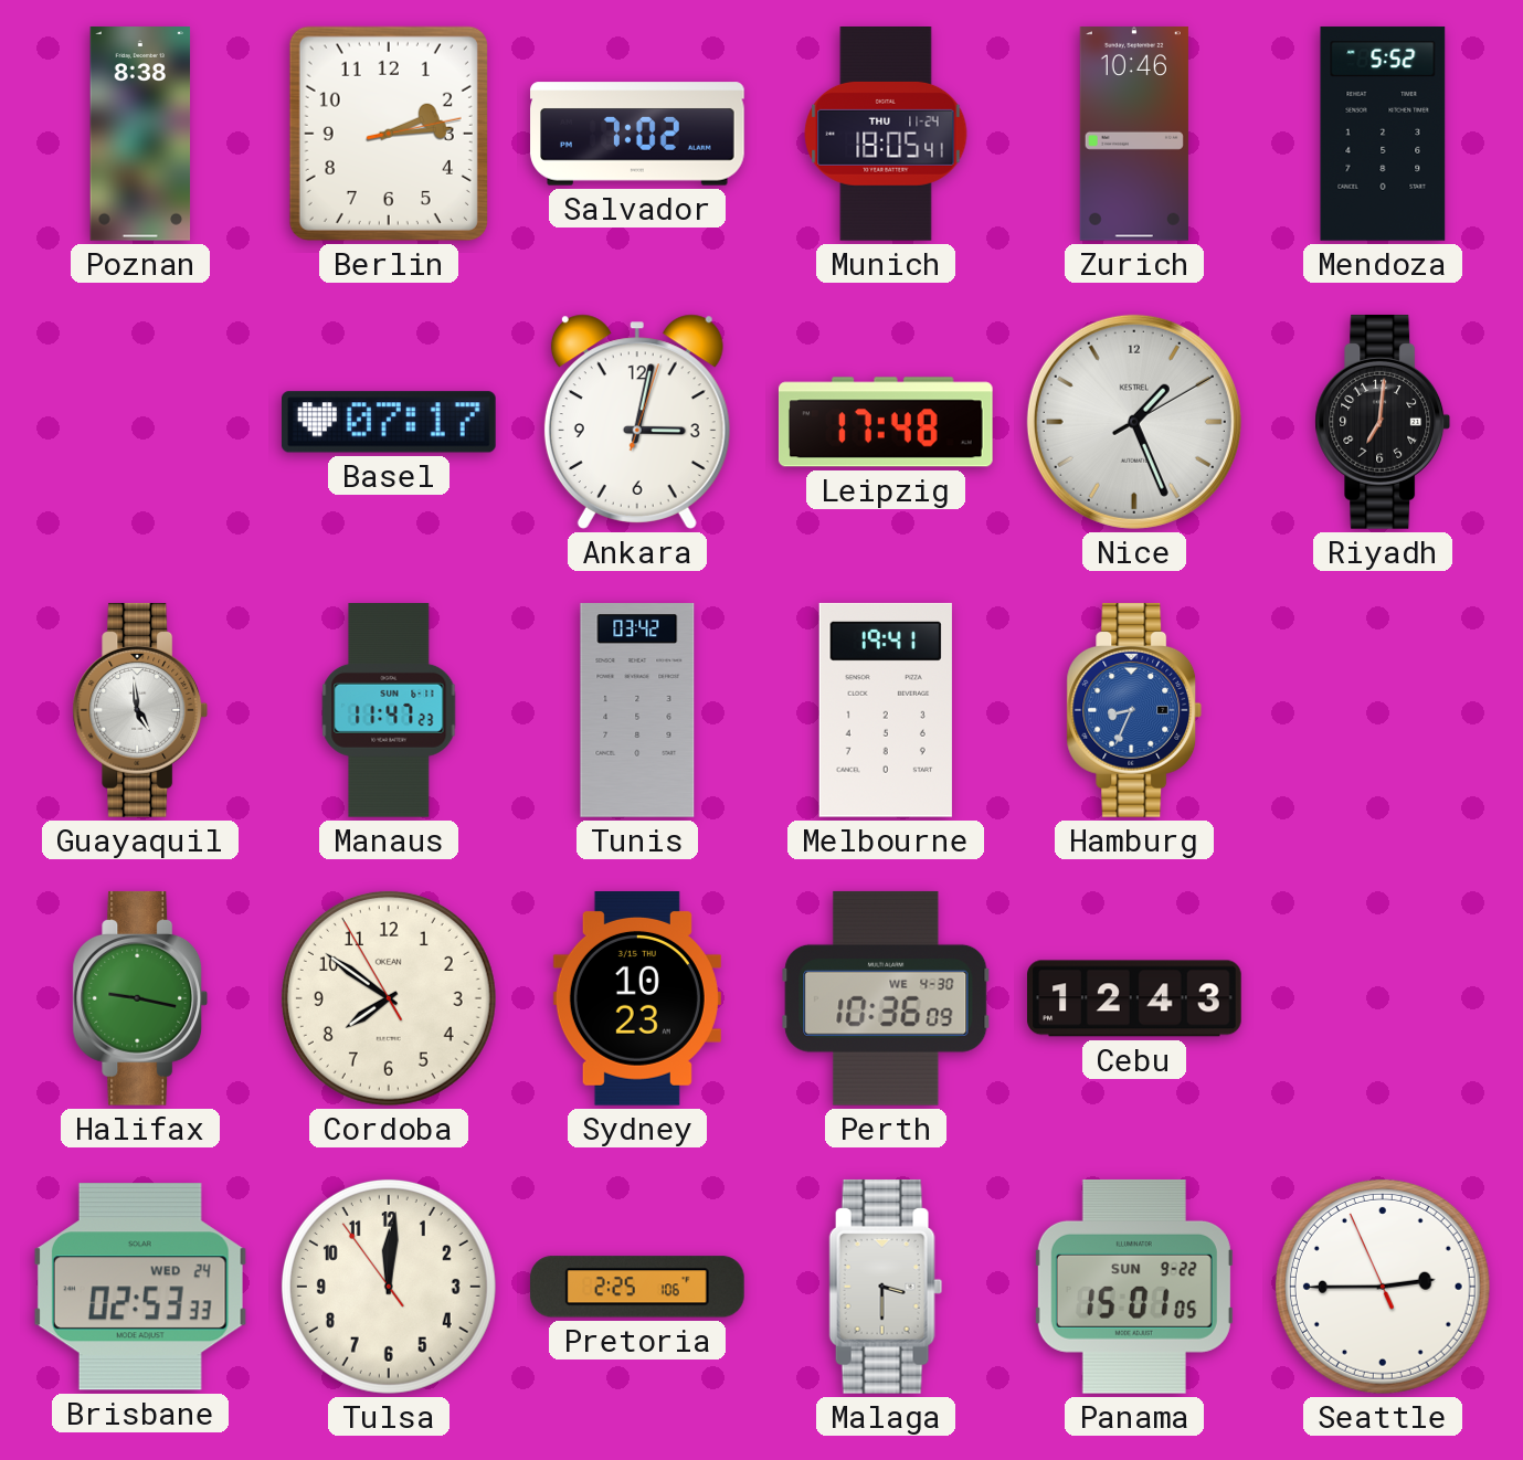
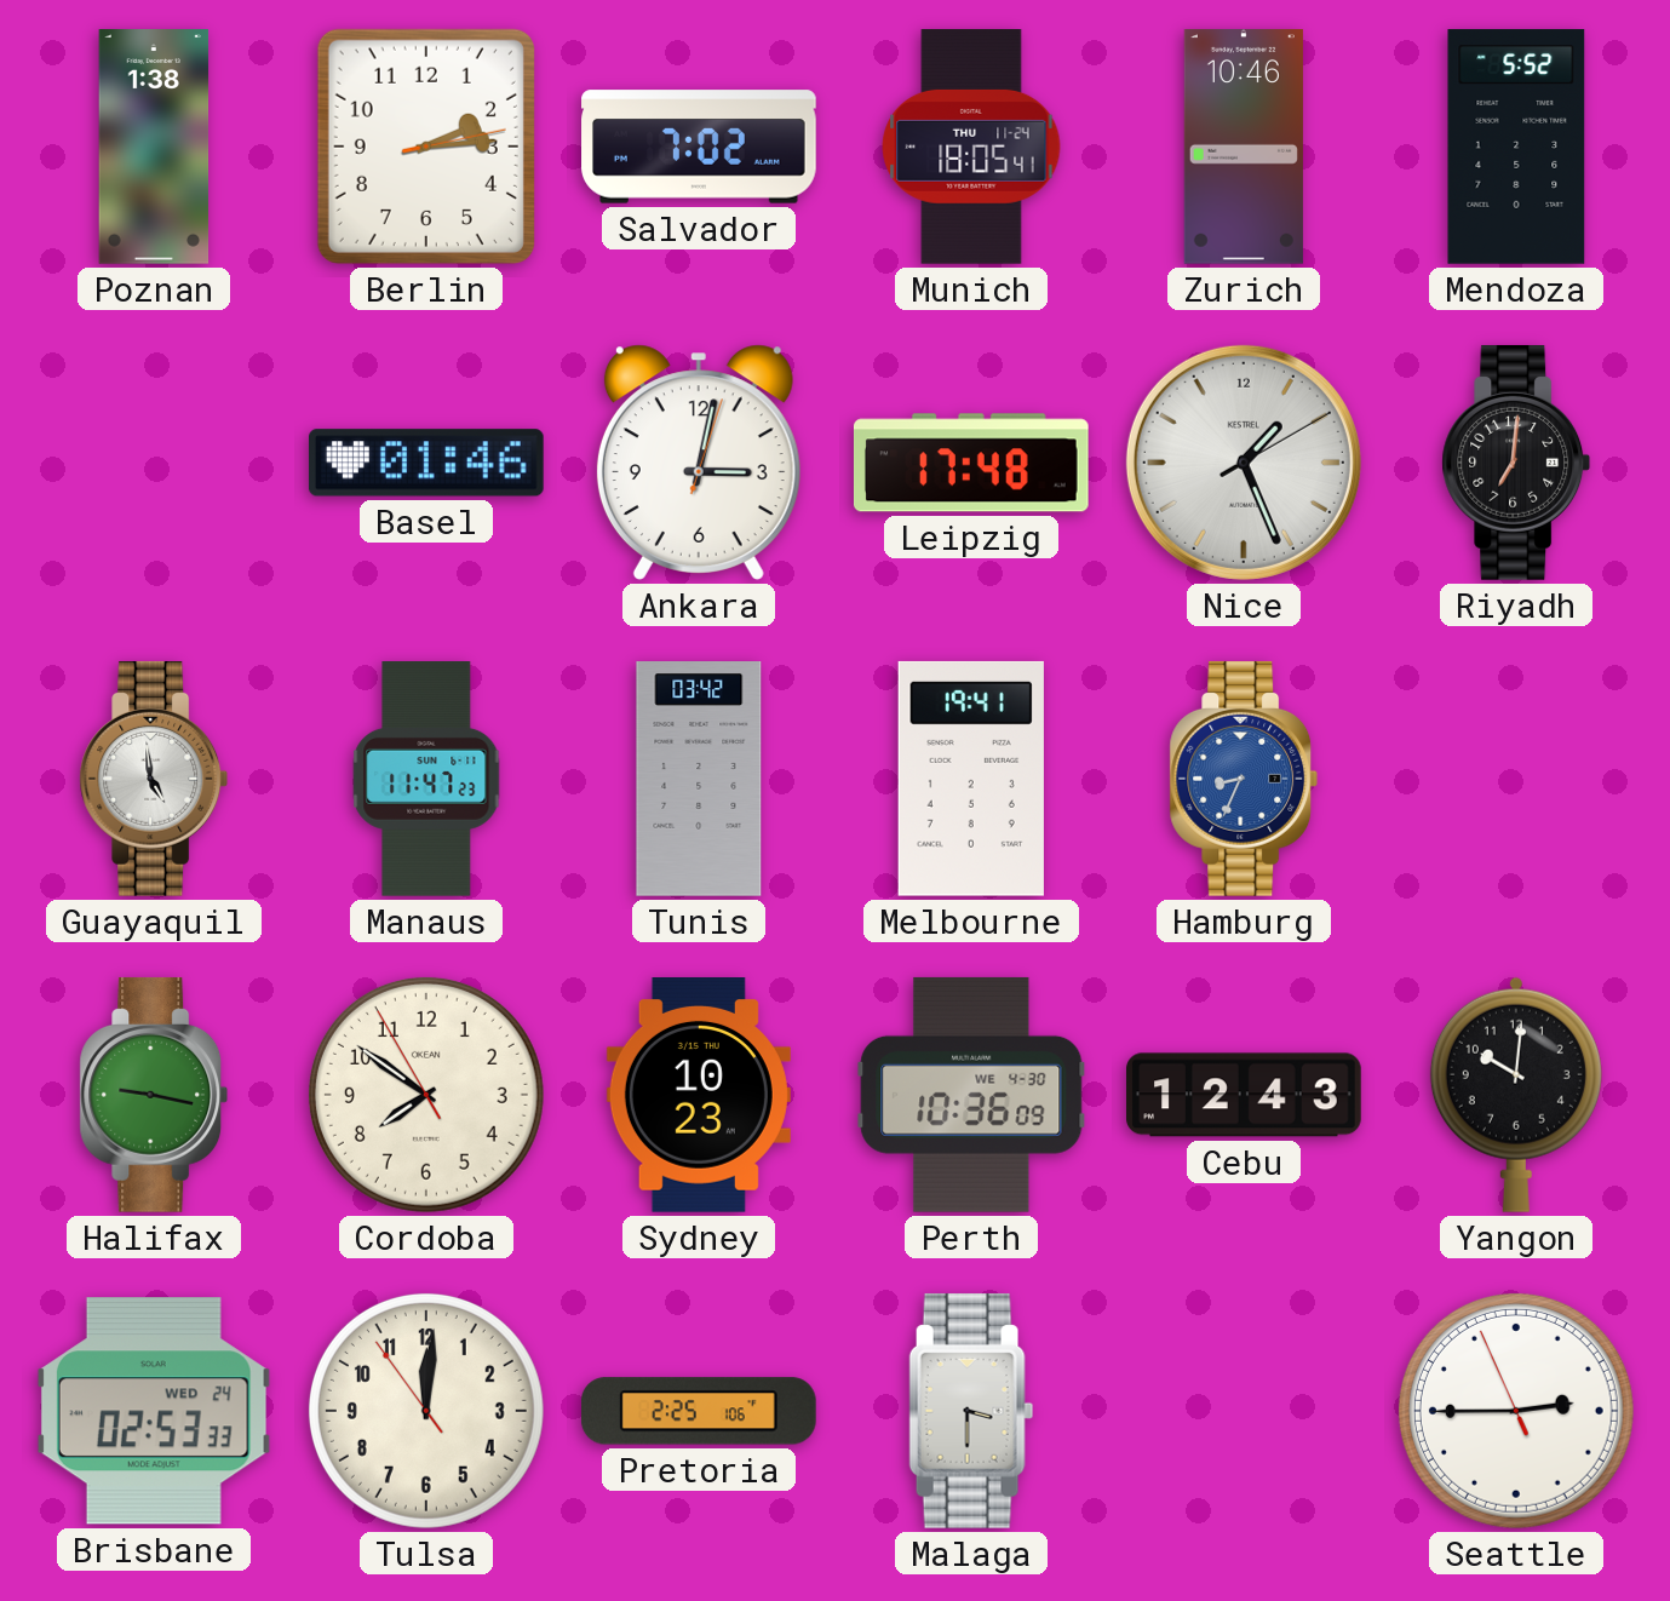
Poznan: 8:38 -> 1:38
Basel: 07:17 -> 01:46
Yangon: none -> 10:01
Panama: 15:01 -> none
